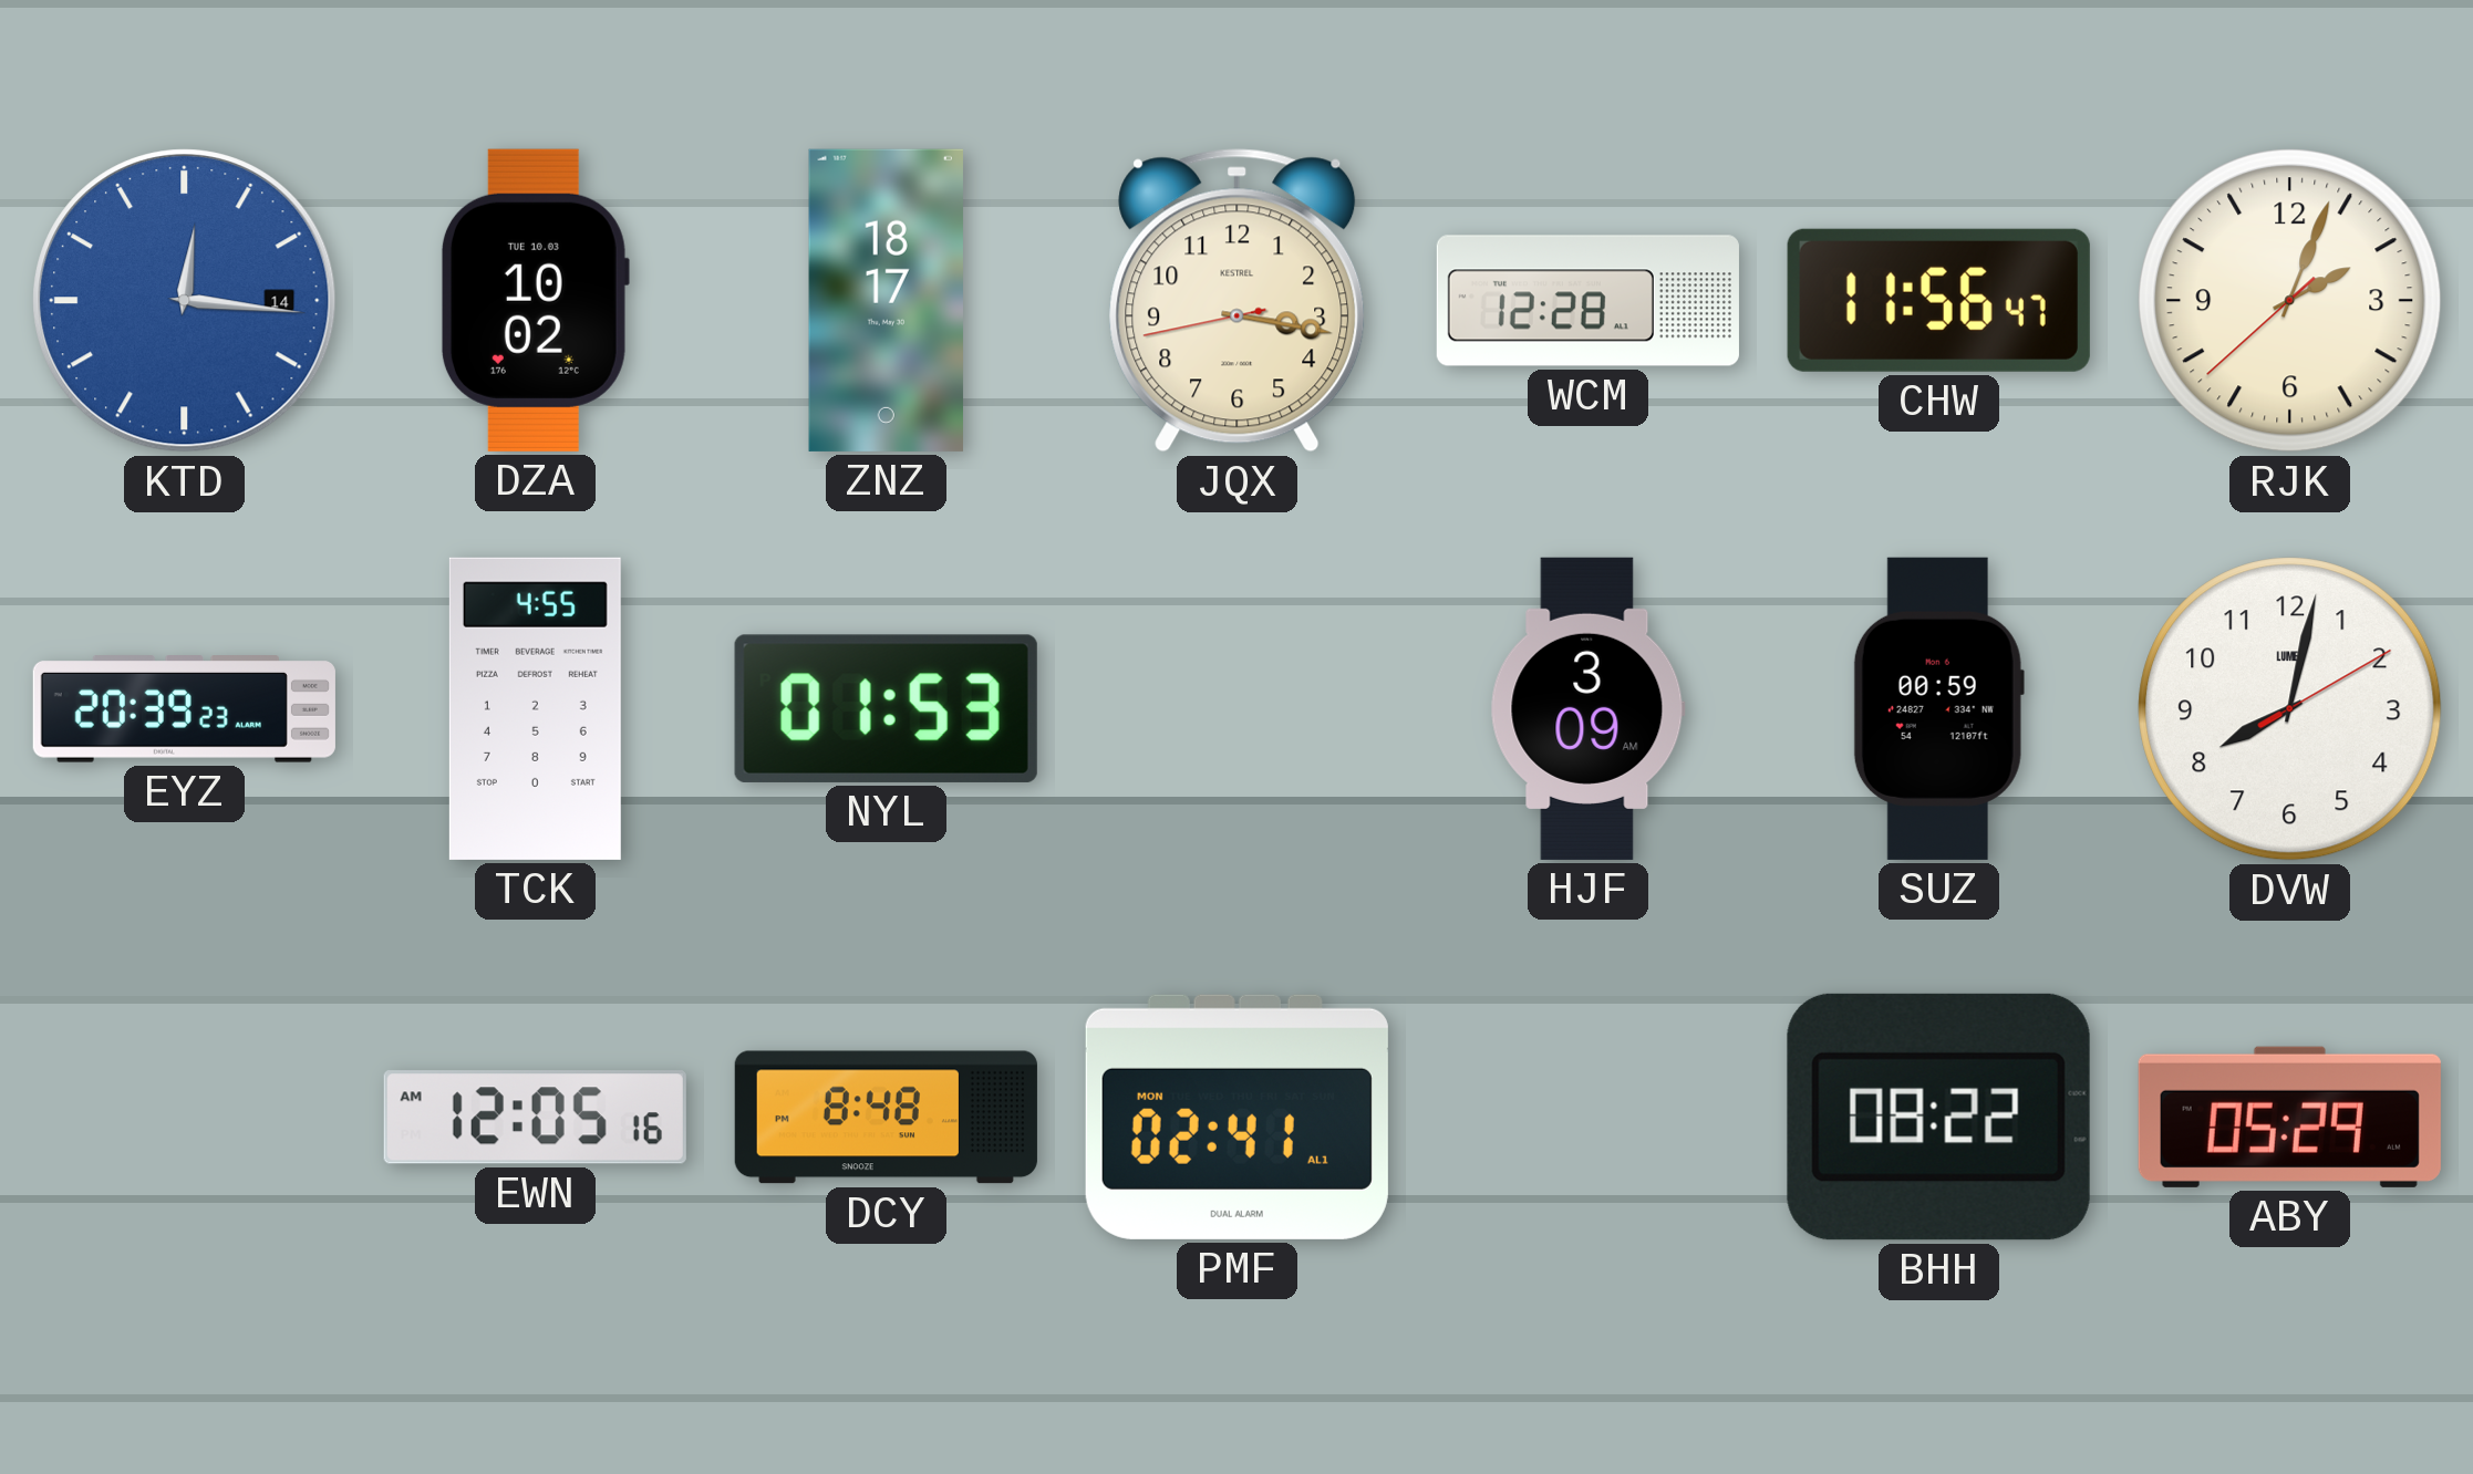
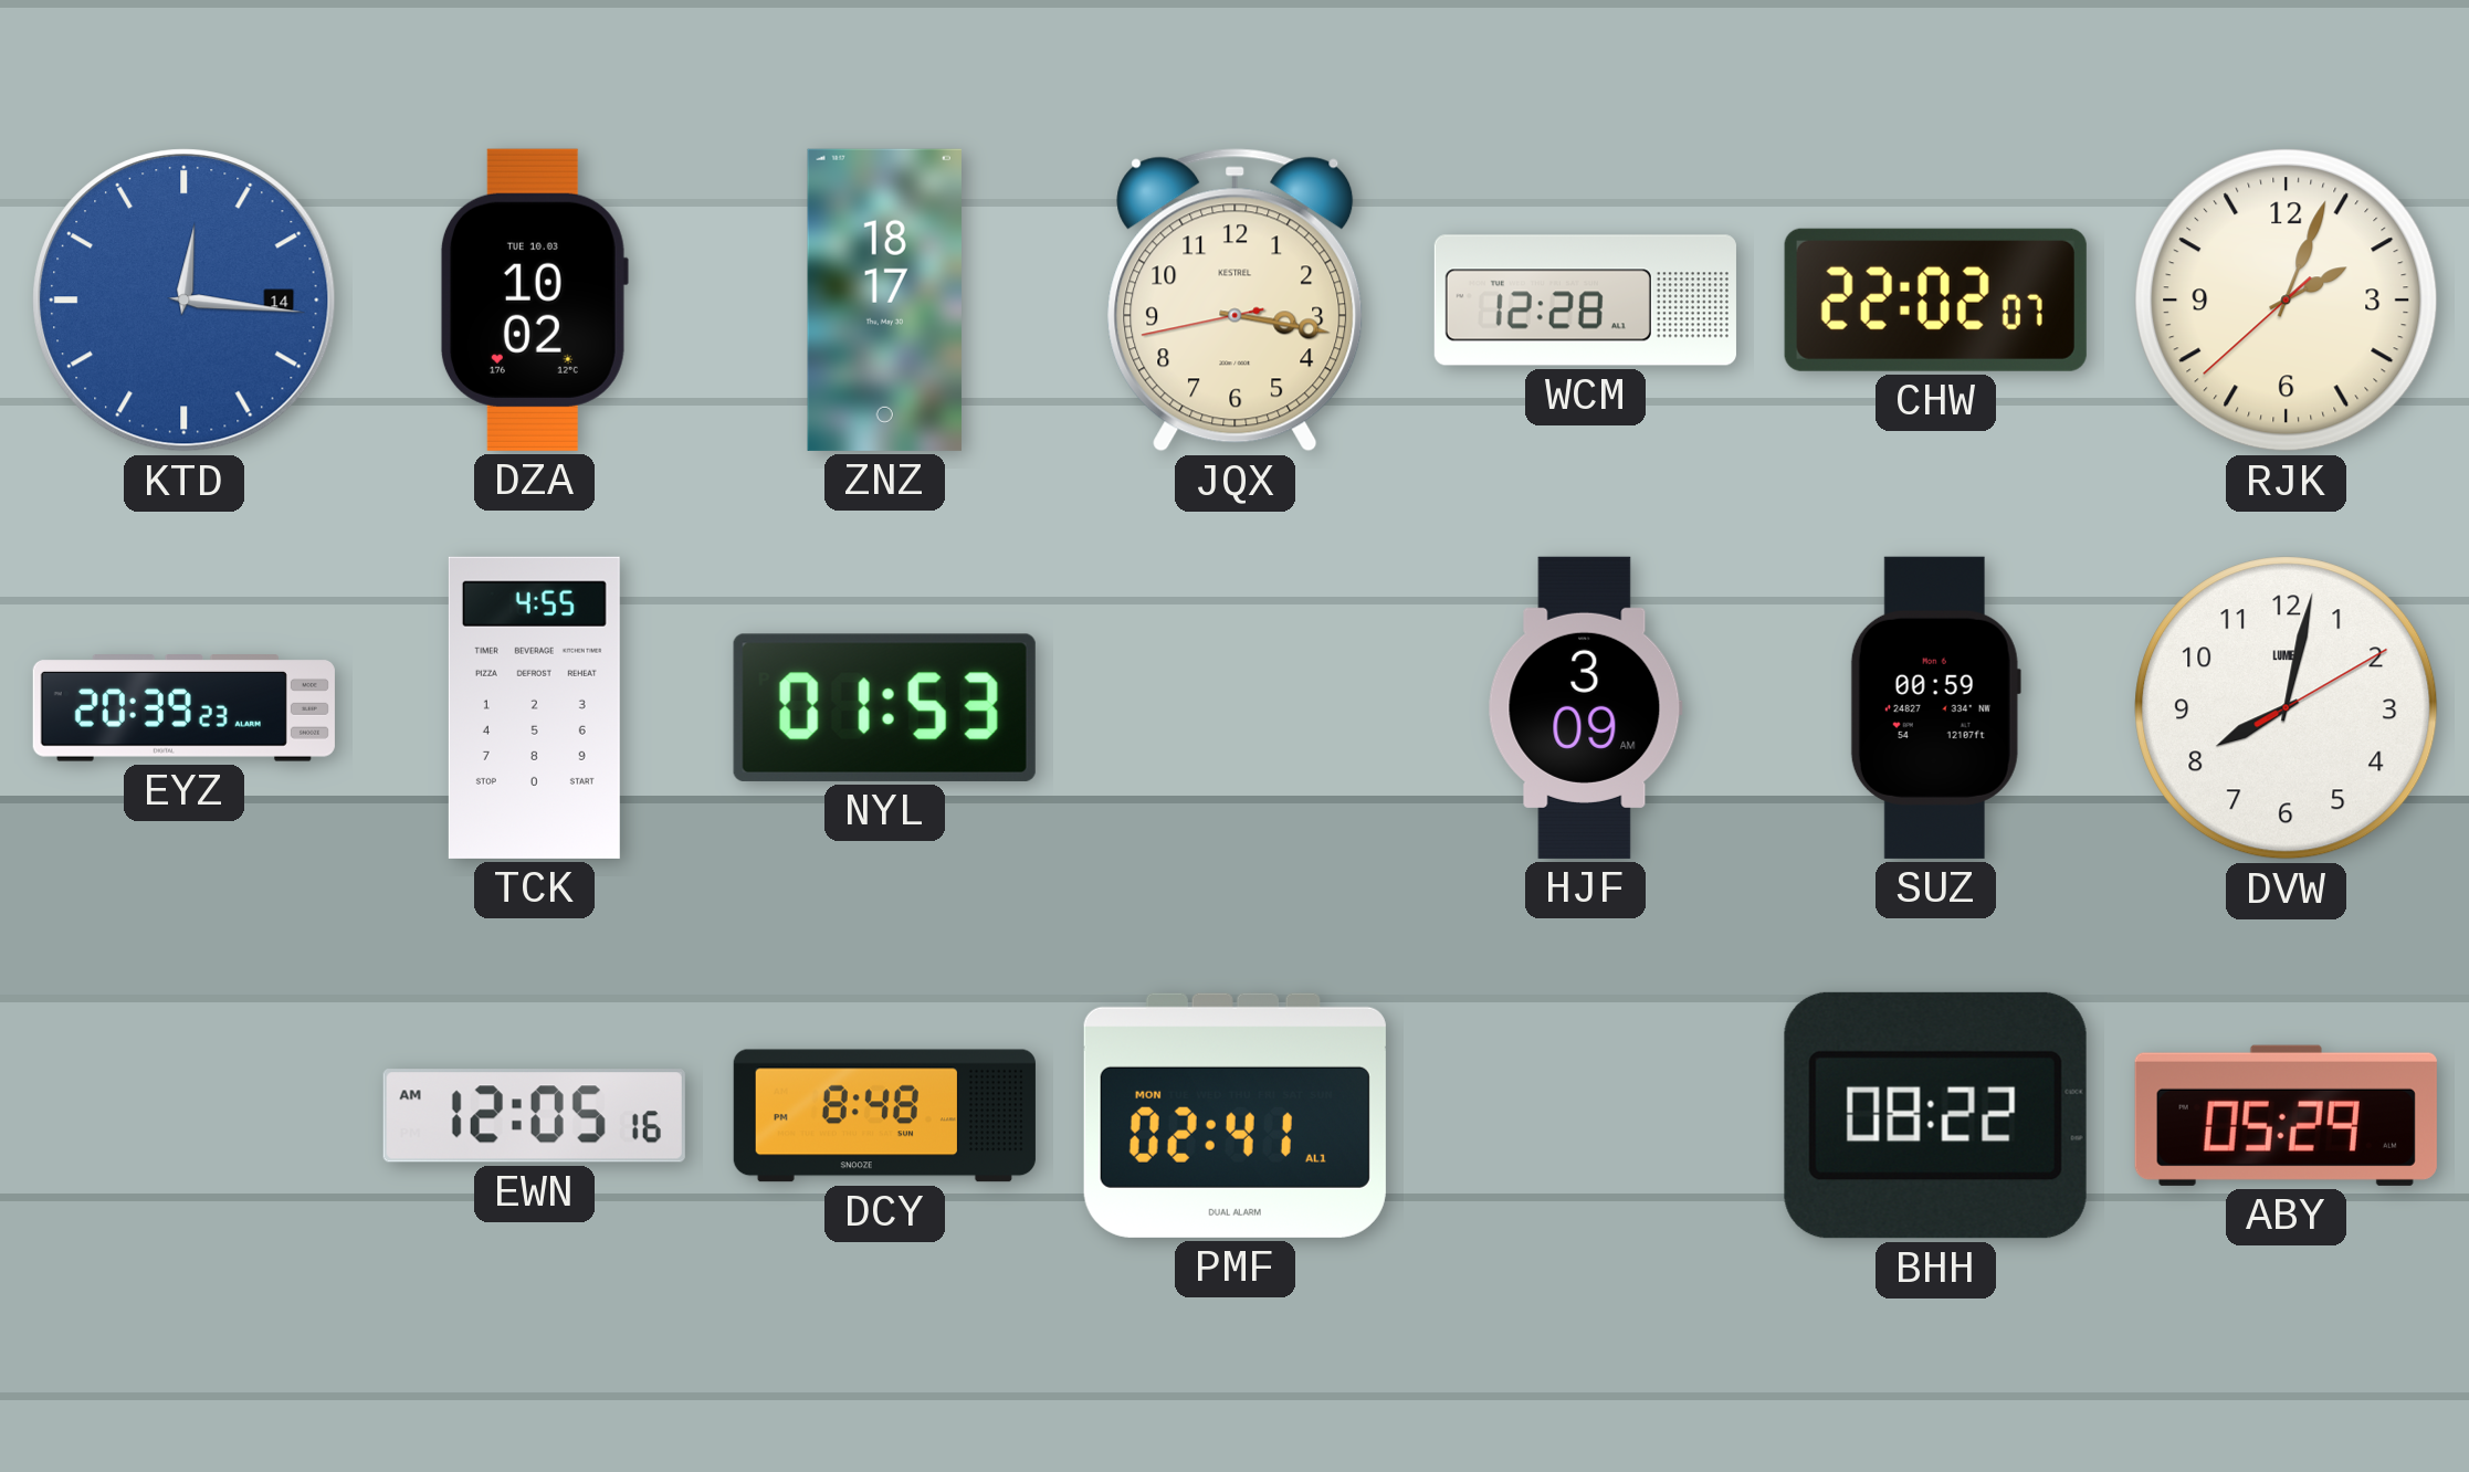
CHW: 11:56 -> 22:02
